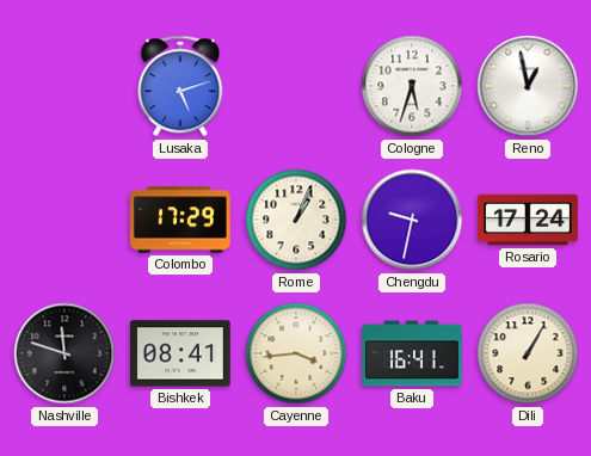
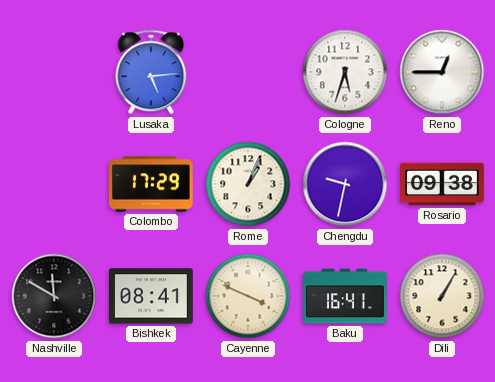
Lusaka: 5:12 -> 5:14
Reno: 12:58 -> 12:45
Rosario: 17:24 -> 09:38
Nashville: 11:48 -> 11:50
Cayenne: 3:44 -> 3:49
